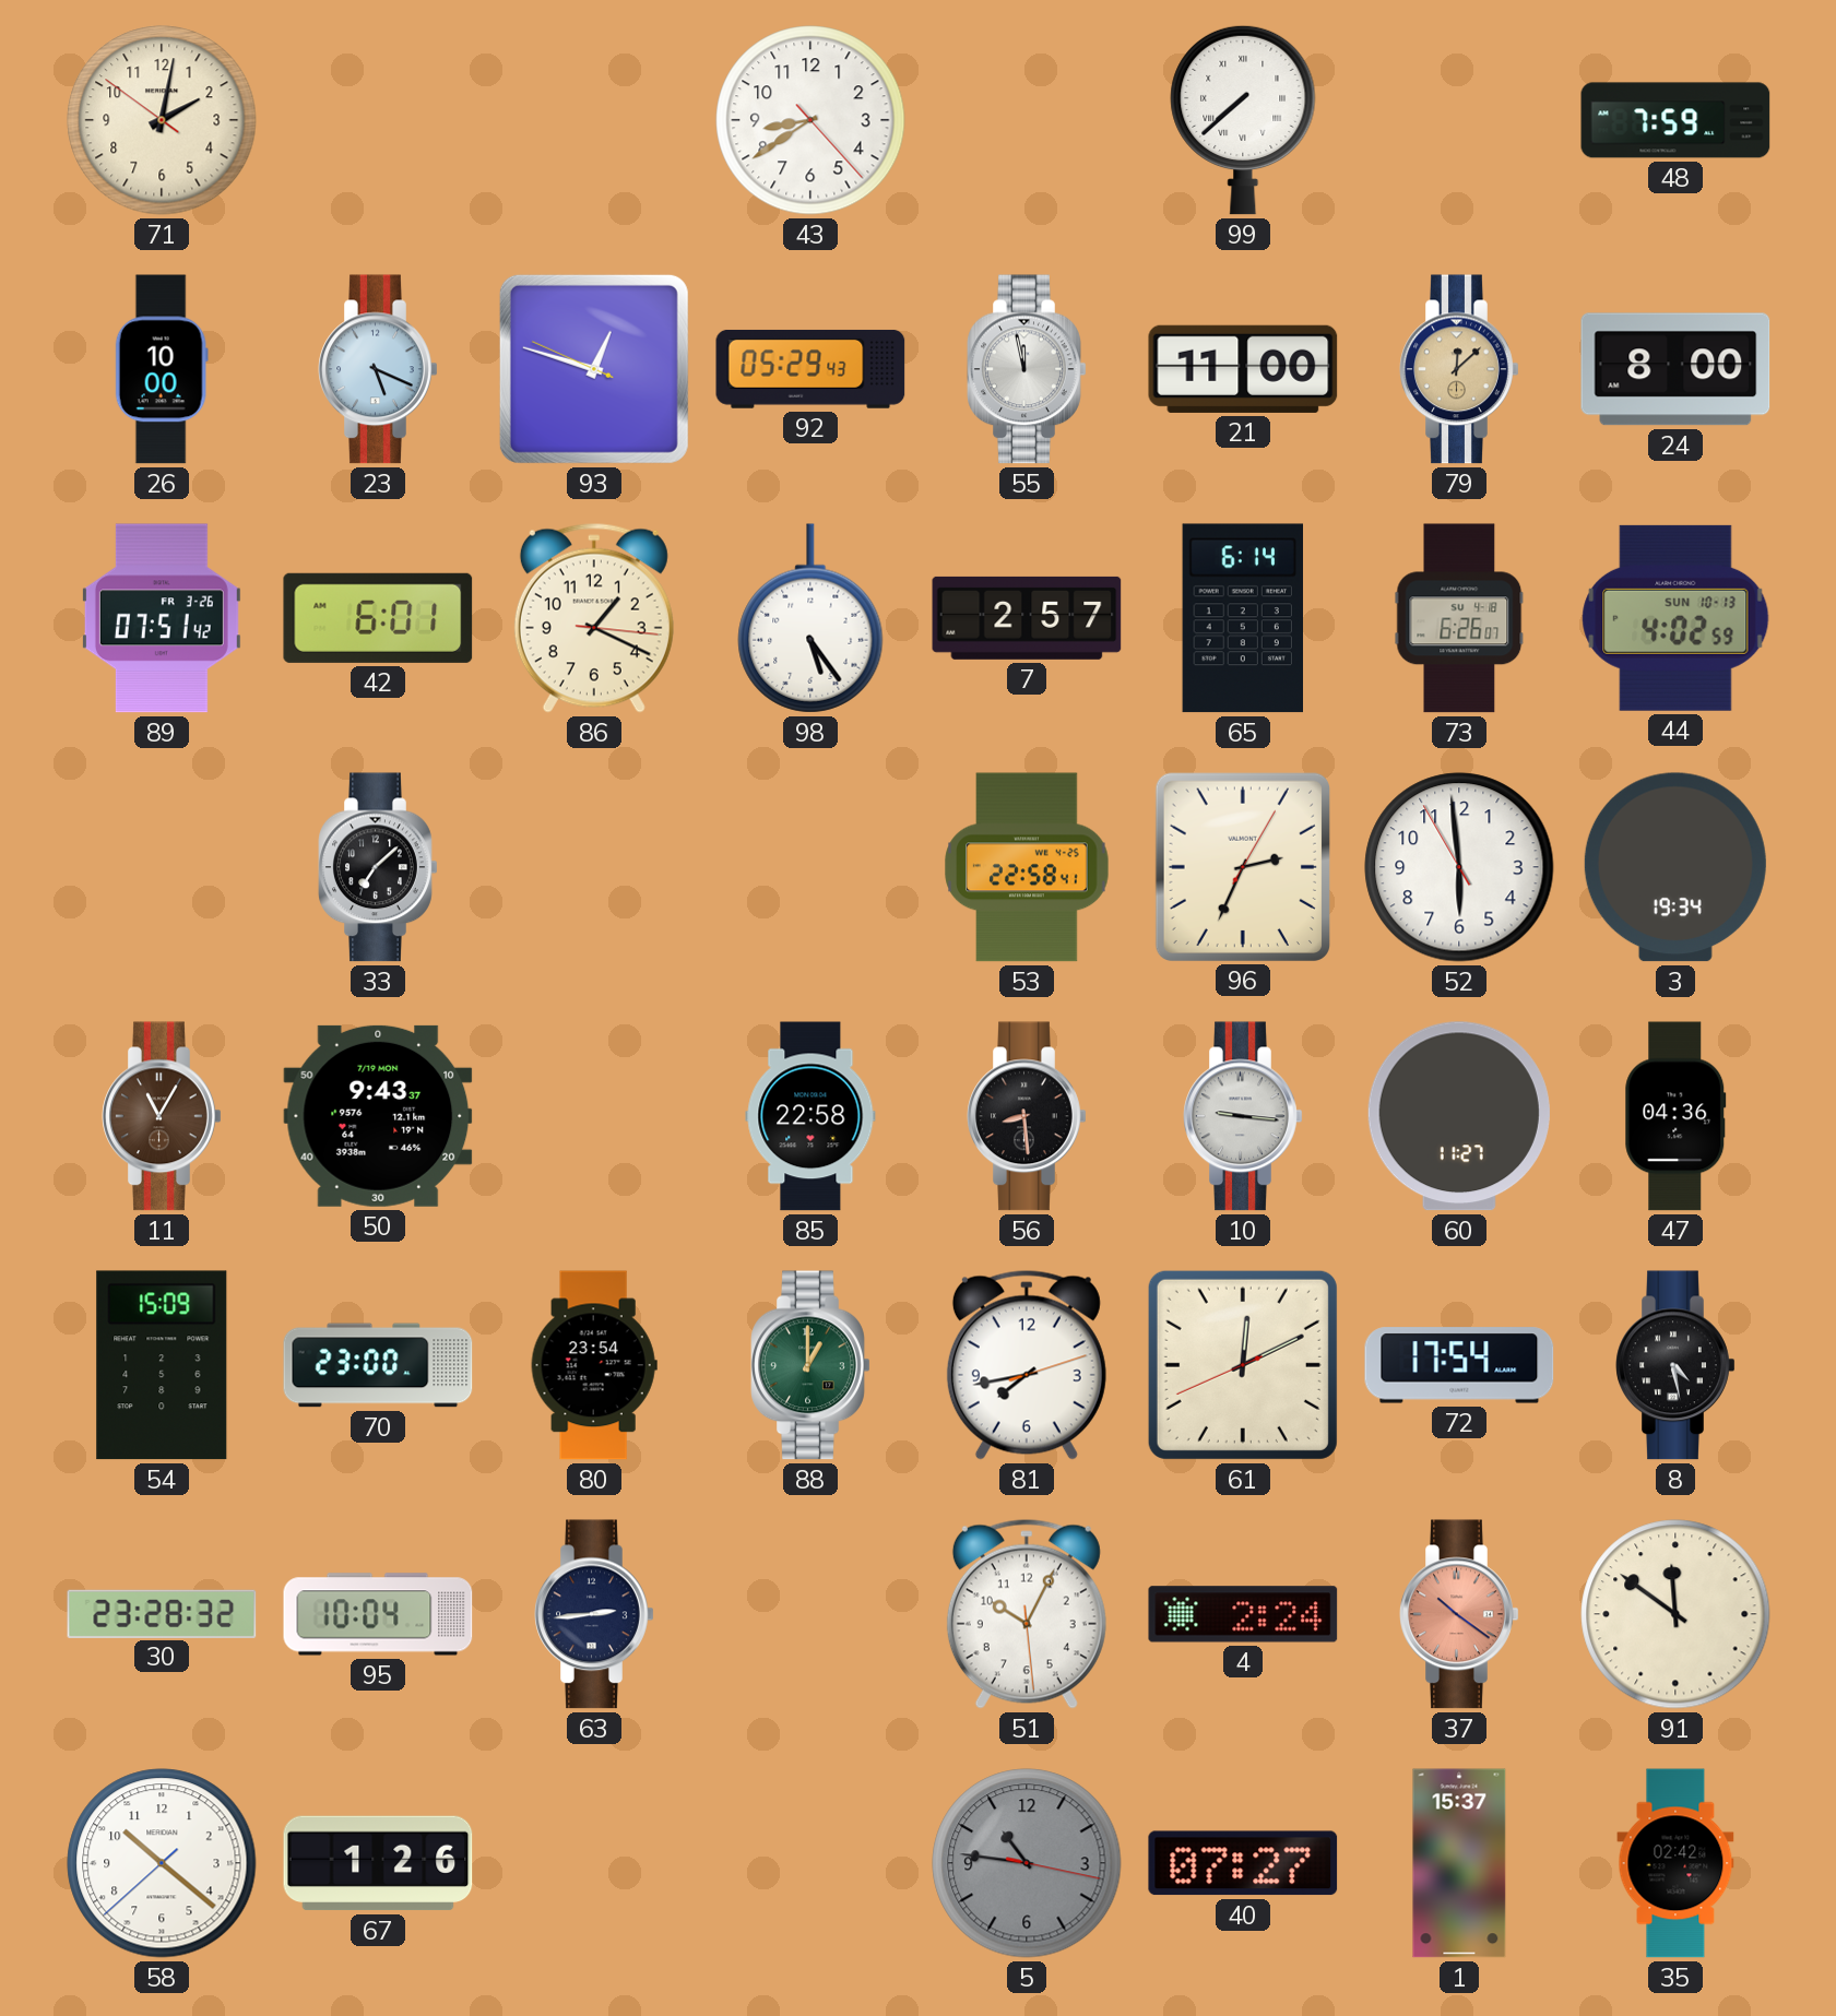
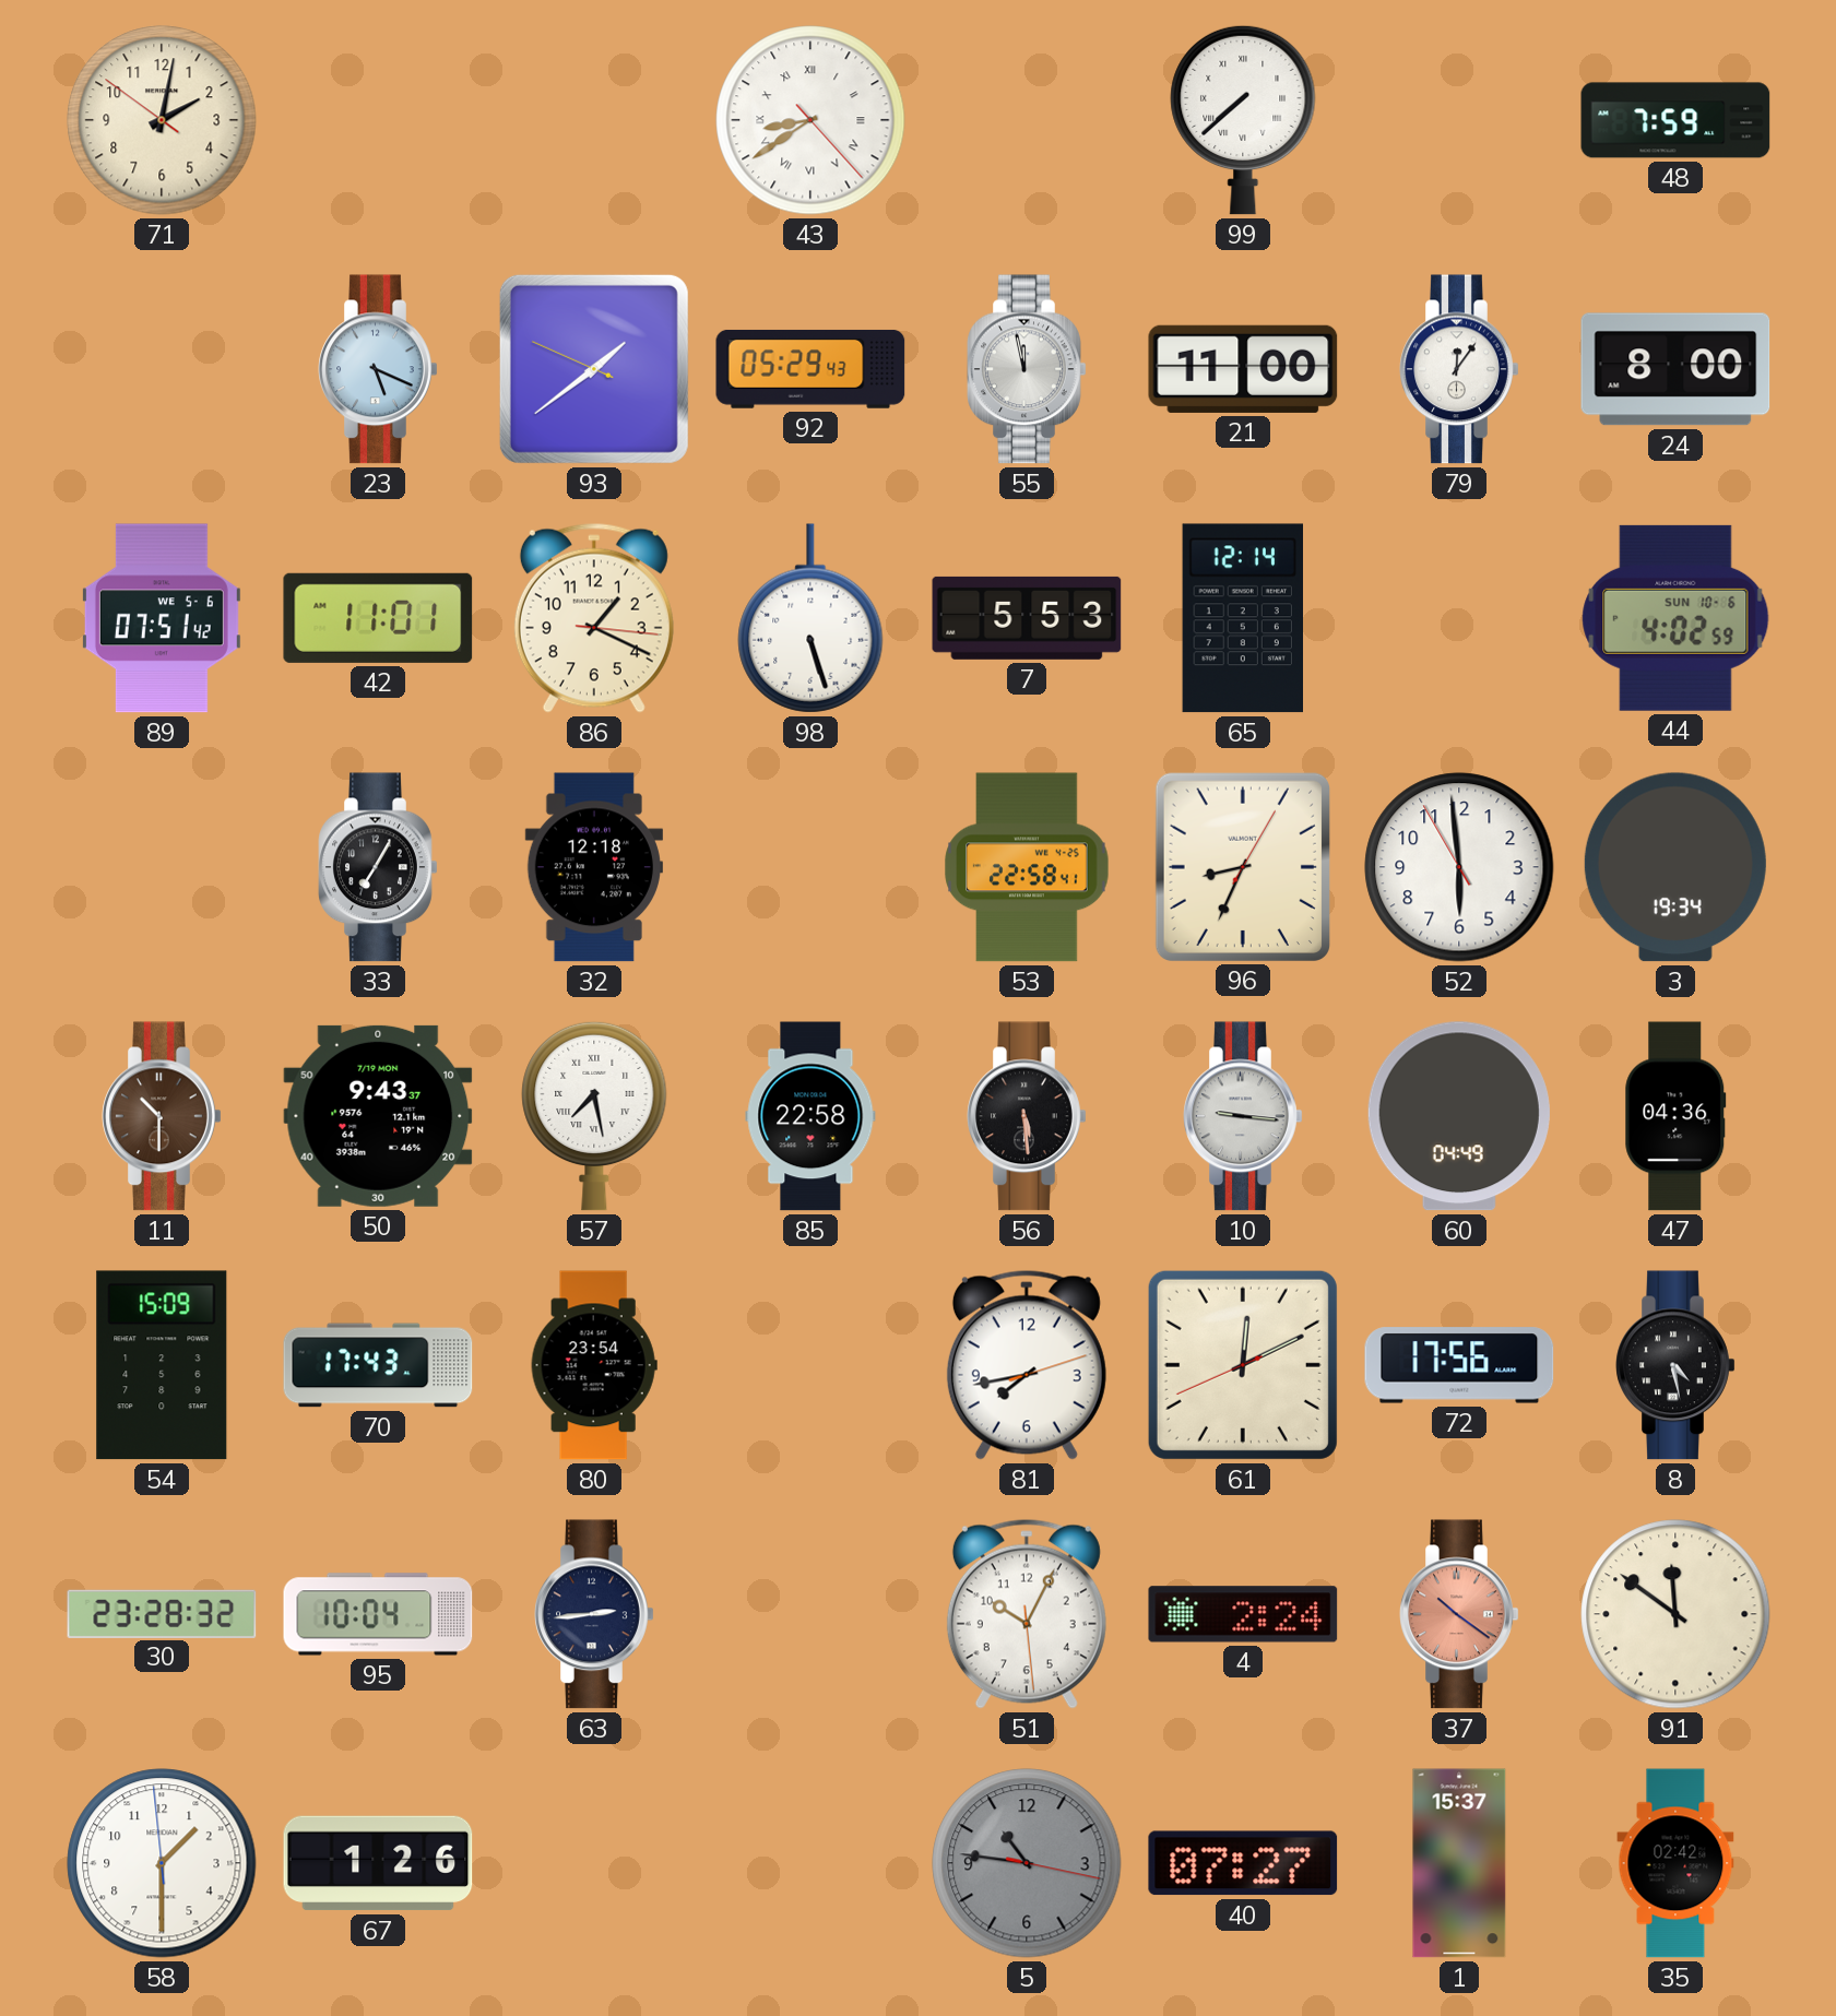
43 numerals: Arabic -> Roman
26: 10:00 -> none
93: 12:47 -> 1:38
79: 12:08 -> 12:06
79 dial: champagne -> white
89 date: FR 3-26 -> WE 5-6
42: 6:01 -> 11:01
98: 5:24 -> 5:27
7: 2:57 -> 5:53
65: 6:14 -> 12:14
73: 6:26 -> none
44 date: SUN 10-13 -> SUN 10-6
33: 7:08 -> 7:05
32: none -> 12:18
96: 2:34 -> 8:34
11: 11:05 -> 10:30
57: none -> 7:28
56: 8:29 -> 5:29
60: 11:27 -> 04:49
70: 23:00 -> 17:43
88: 1:00 -> none
72: 17:54 -> 17:56
58: 10:21 -> 1:29
